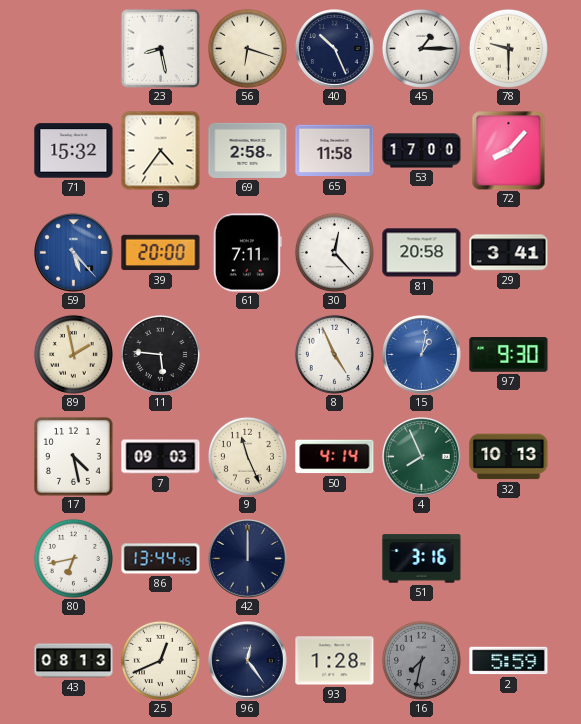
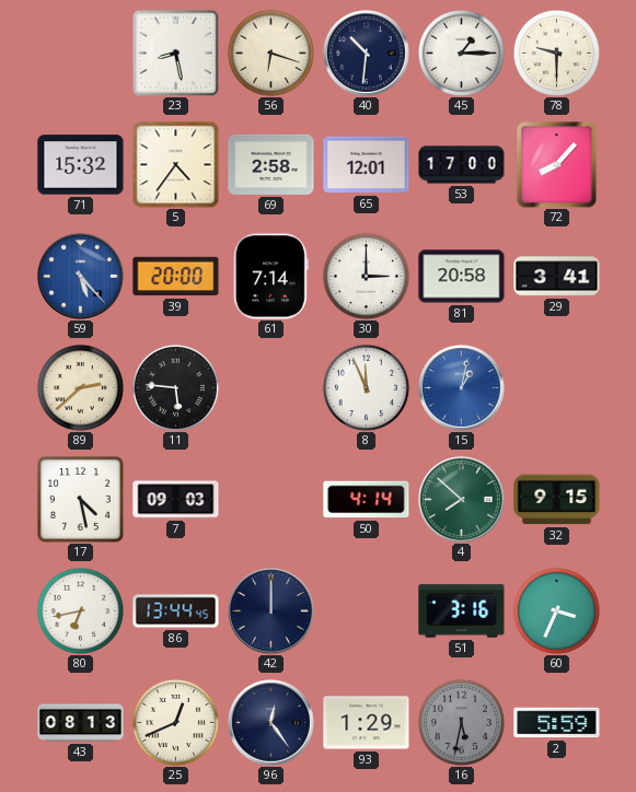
40: 10:26 -> 10:31
65: 11:58 -> 12:01
61: 7:11 -> 7:14
30: 12:23 -> 3:00
89: 1:58 -> 2:38
8: 4:56 -> 11:56
97: 9:30 -> none
9: 11:26 -> none
4: 7:56 -> 7:52
32: 10:13 -> 9:15
60: none -> 3:34
93: 1:28 -> 1:29
16: 7:32 -> 5:32
